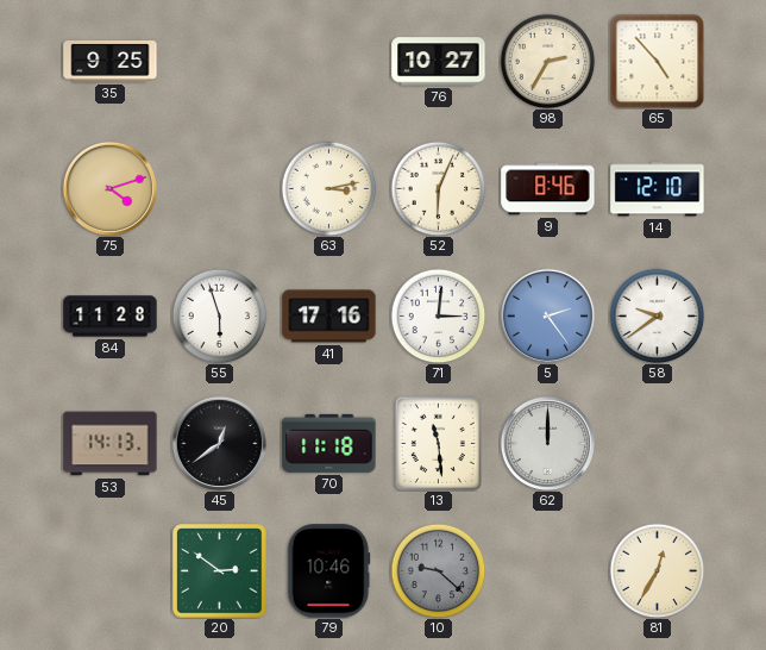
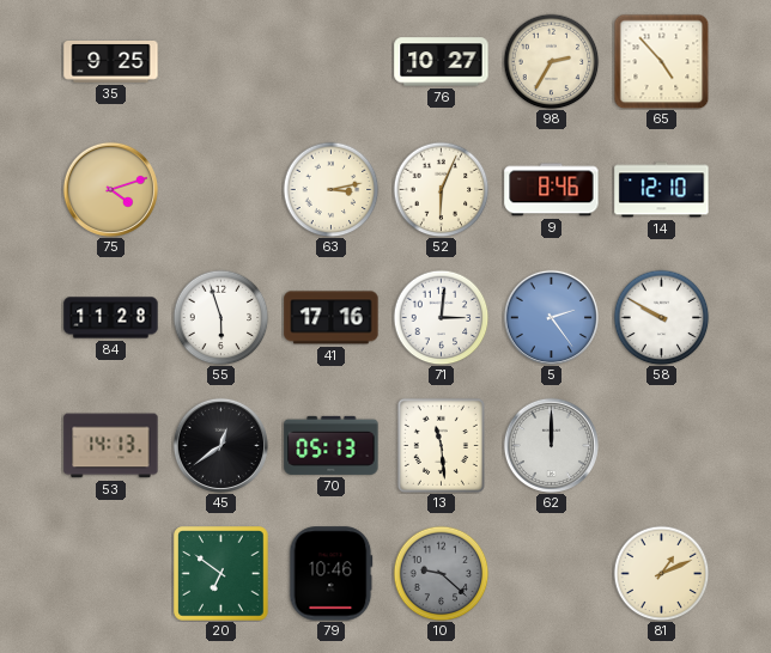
58: 9:39 -> 9:50
70: 11:18 -> 05:13
20: 2:51 -> 6:51
81: 12:35 -> 1:11
